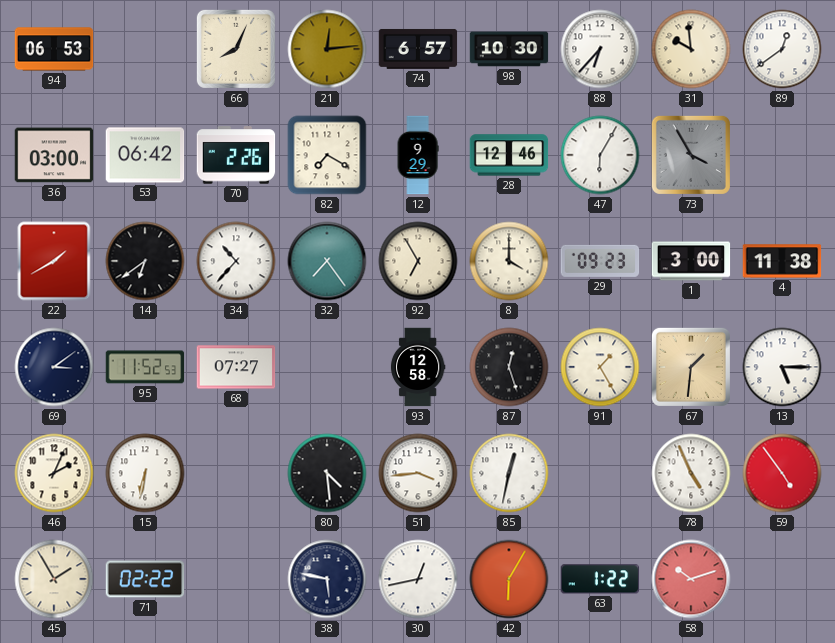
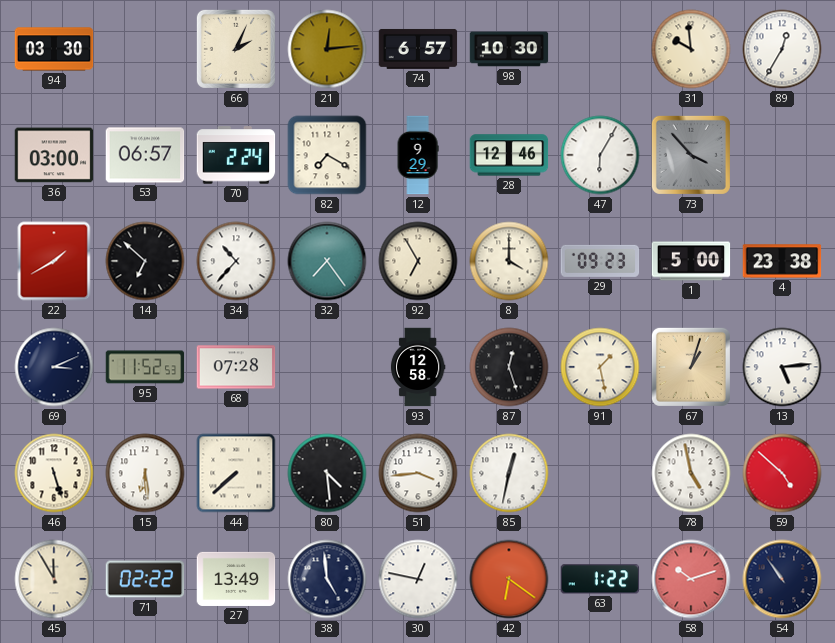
94: 06:53 -> 03:30
66: 8:04 -> 2:04
88: 6:37 -> none
89: 12:39 -> 12:35
53: 06:42 -> 06:57
70: 2:26 -> 2:24
73: 3:55 -> 3:53
14: 6:39 -> 6:52
1: 3:00 -> 5:00
4: 11:38 -> 23:38
69: 3:09 -> 3:11
68: 07:27 -> 07:28
91: 1:25 -> 1:28
67: 1:31 -> 1:03
13: 5:15 -> 5:14
46: 2:04 -> 5:27
15: 6:32 -> 6:29
44: none -> 7:38
78: 4:56 -> 4:58
59: 4:54 -> 4:52
45: 1:55 -> 11:55
27: none -> 13:49
38: 5:47 -> 4:59
30: 12:43 -> 12:47
42: 6:05 -> 6:21
54: none -> 10:54
